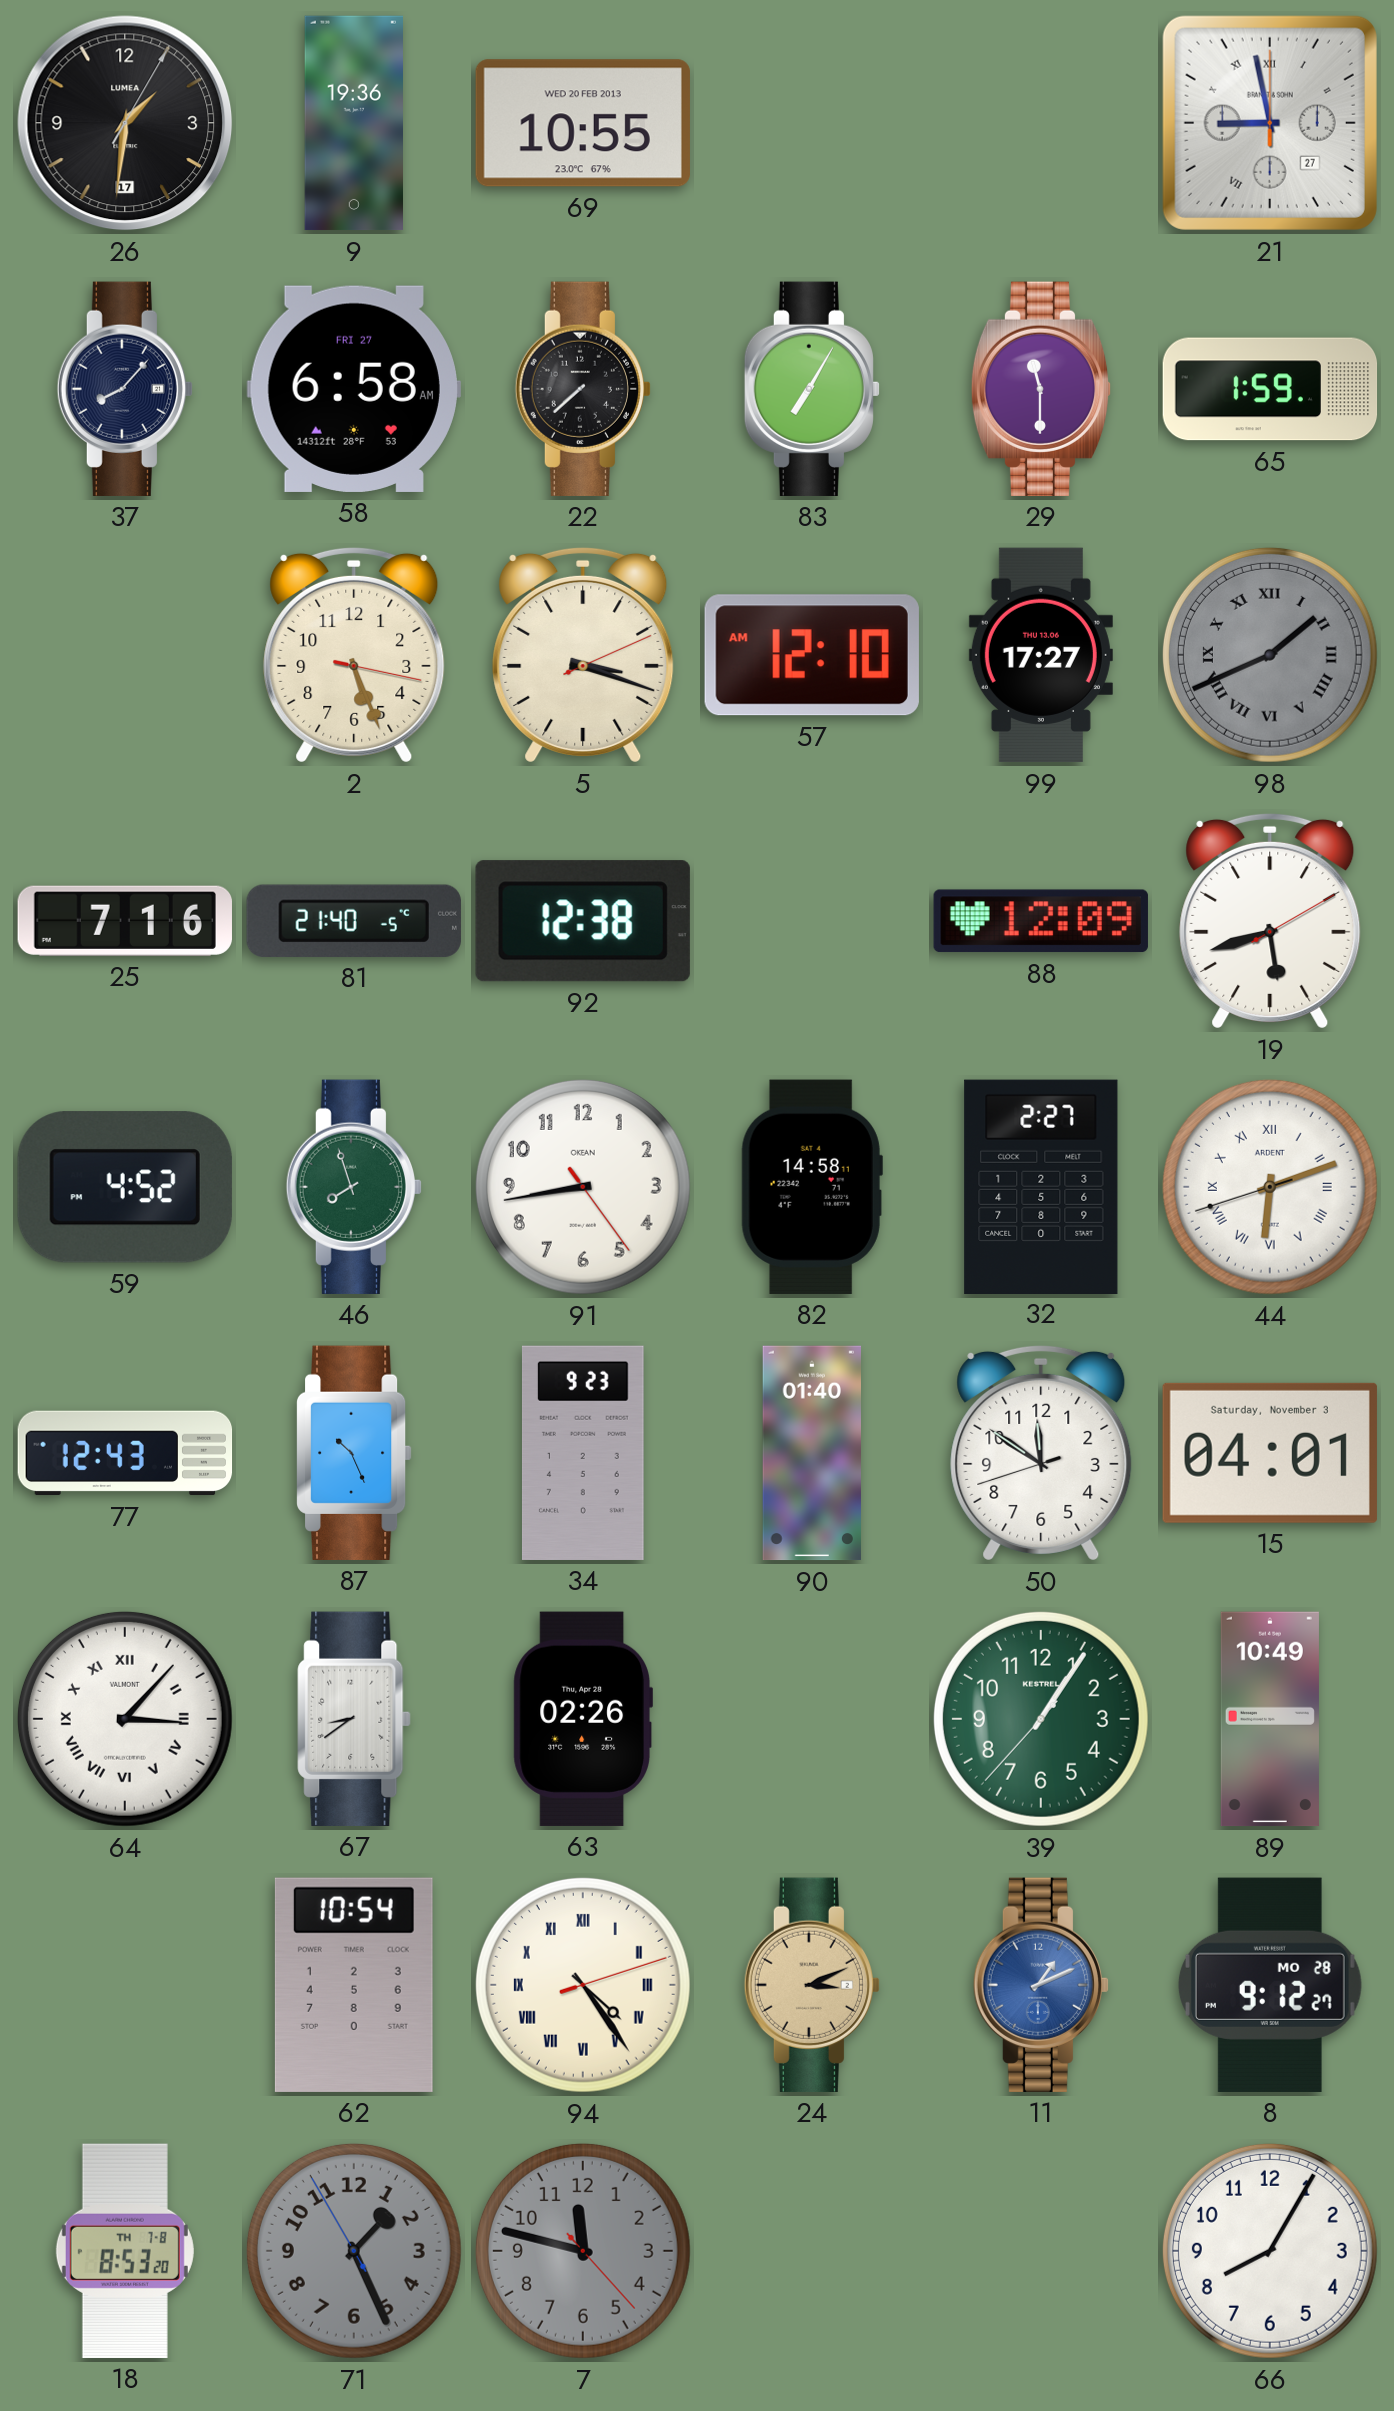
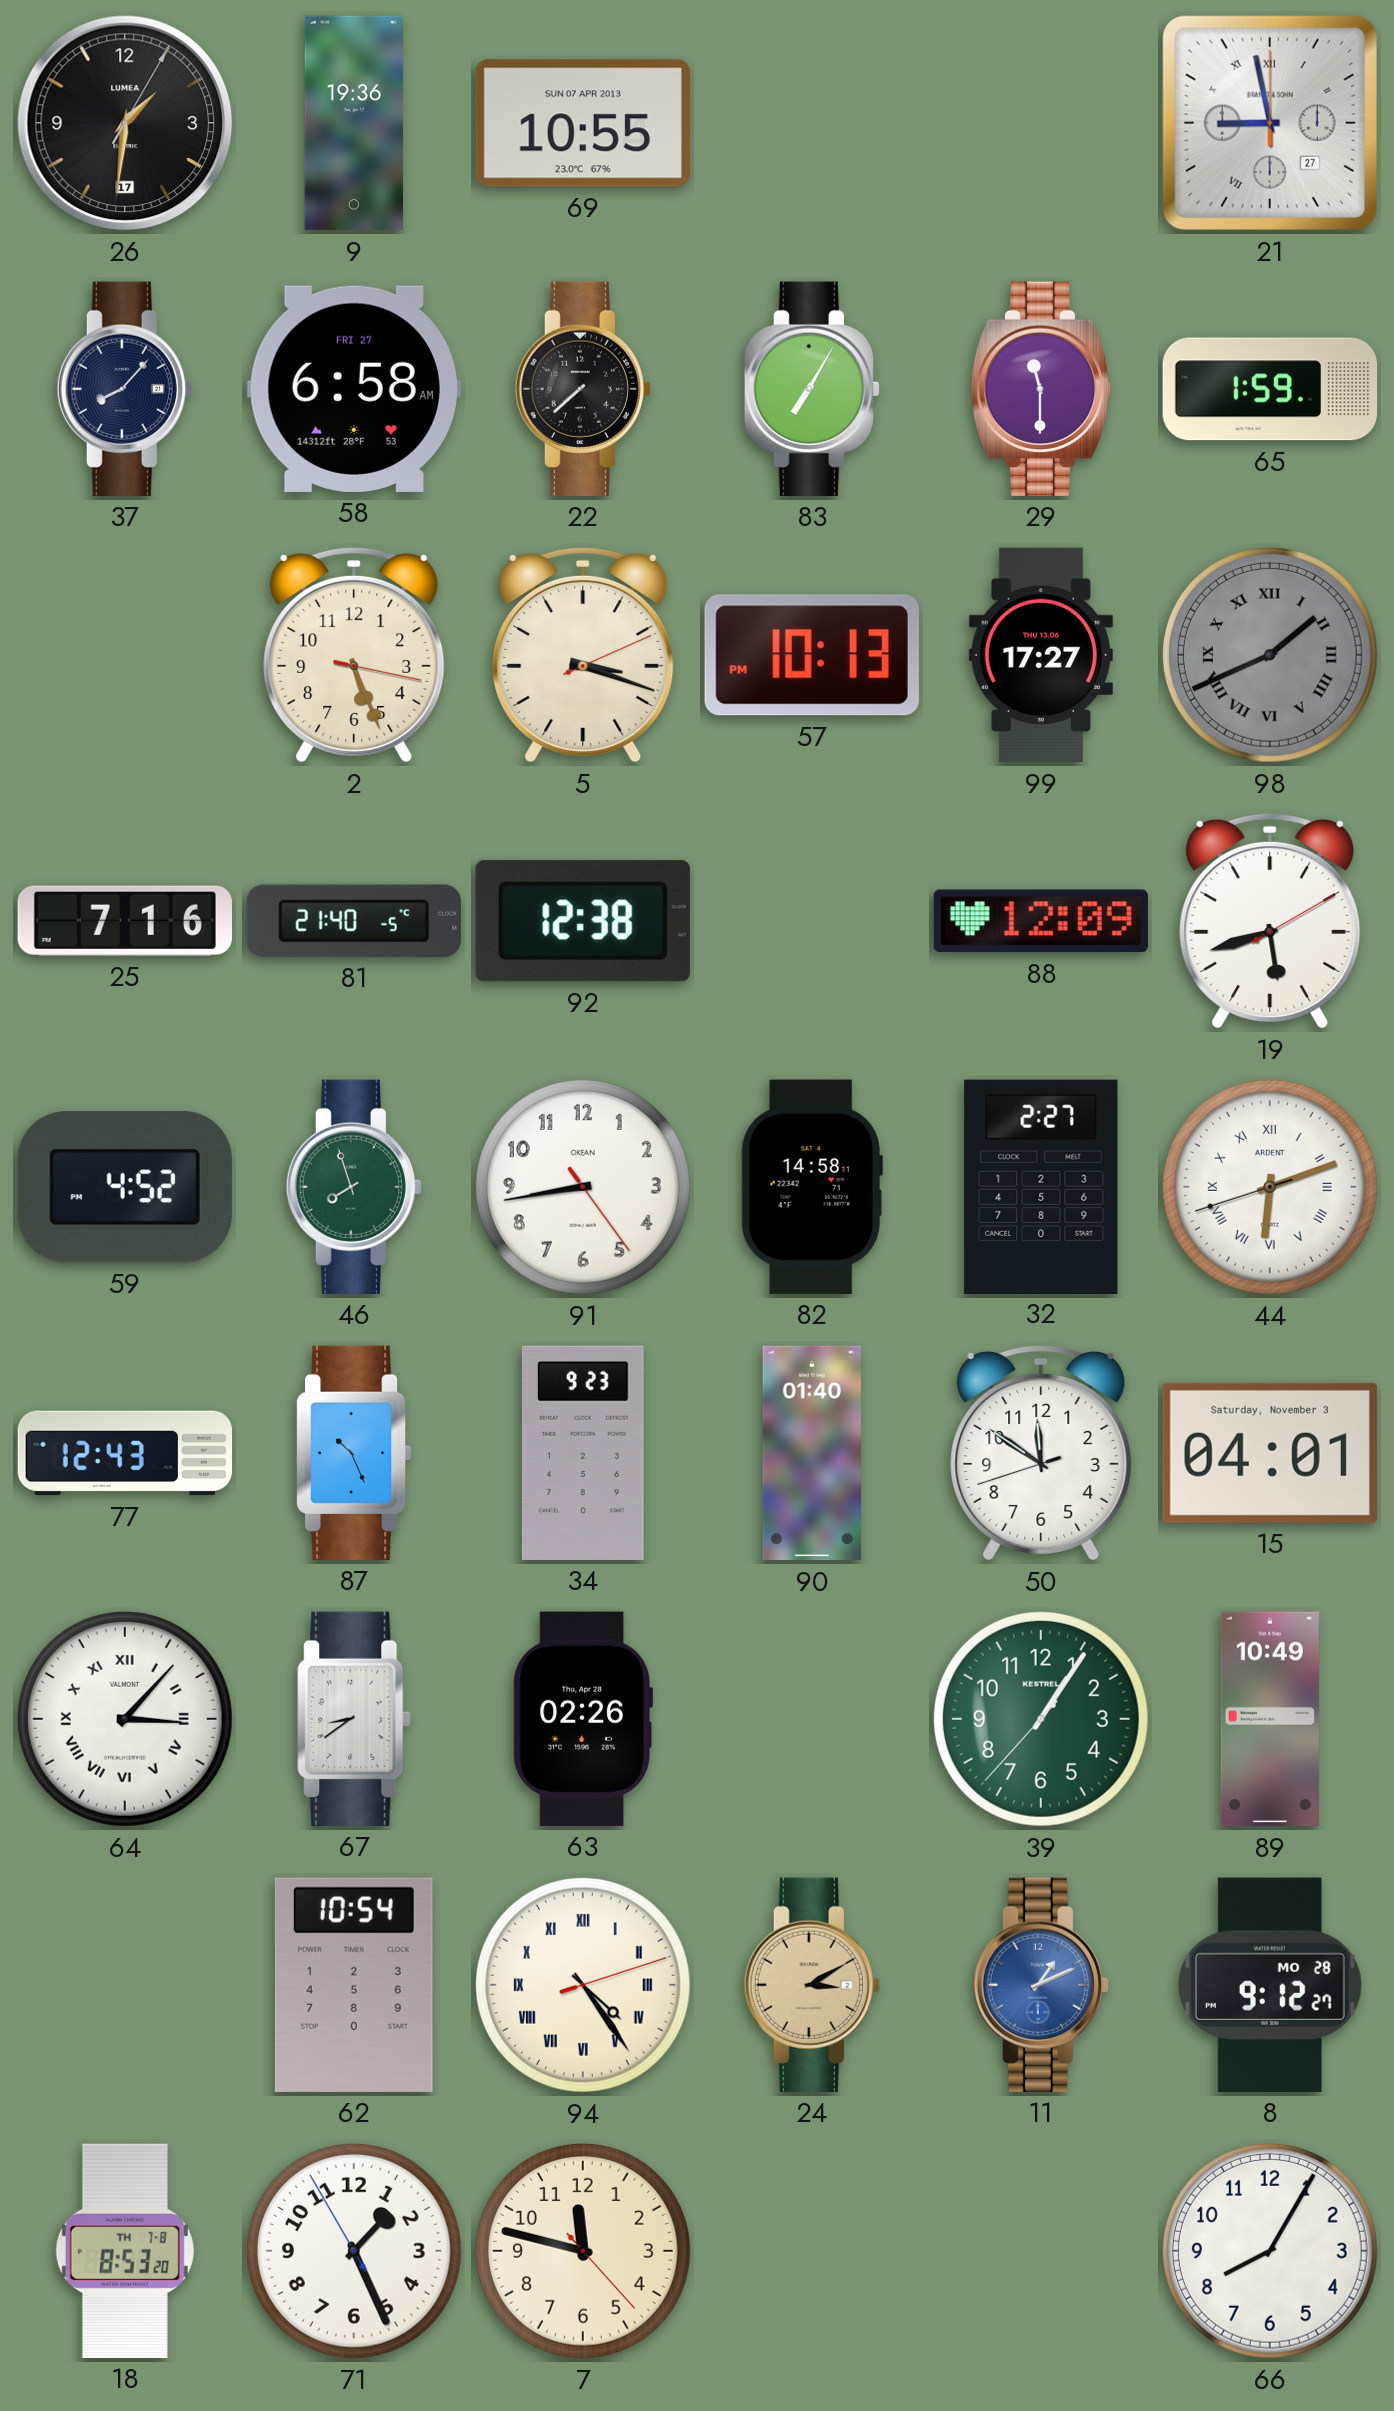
69 date: WED 20 FEB 2013 -> SUN 07 APR 2013
57: 12:10 -> 10:13
24: 3:11 -> 3:10
71 dial: grey -> white
7 dial: grey -> cream
